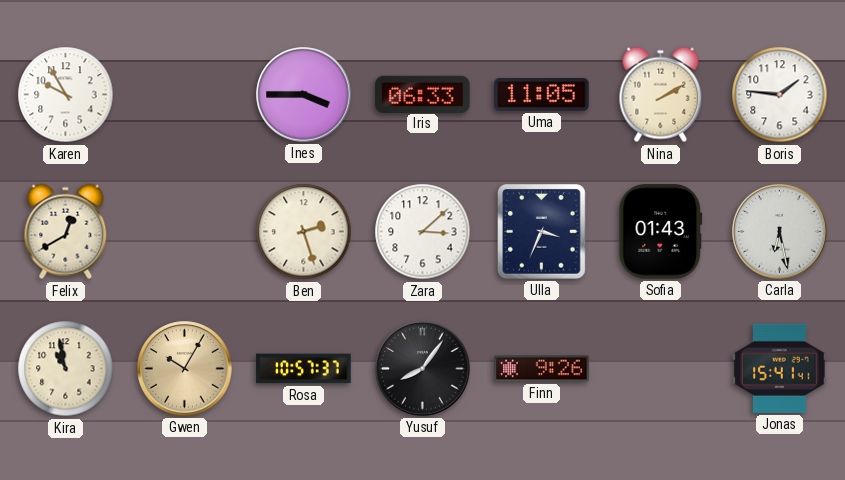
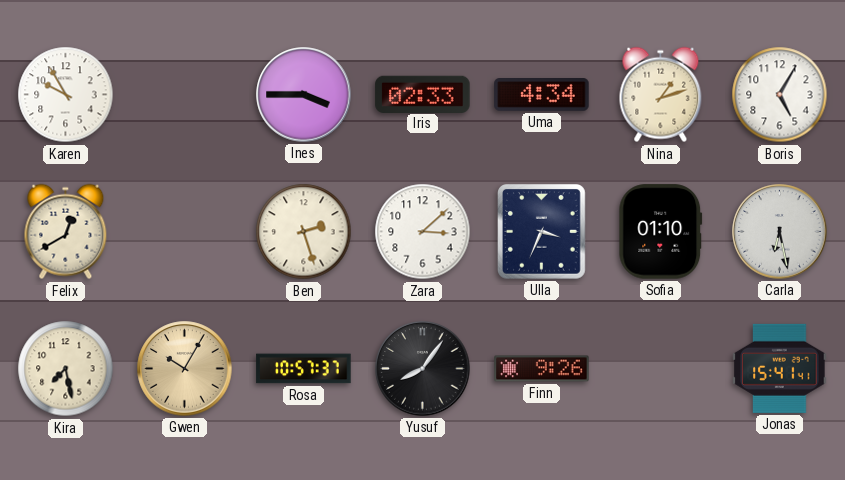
Iris: 06:33 -> 02:33
Uma: 11:05 -> 4:34
Nina: 2:10 -> 1:12
Boris: 1:46 -> 5:05
Sofia: 01:43 -> 01:10
Kira: 10:58 -> 7:28
